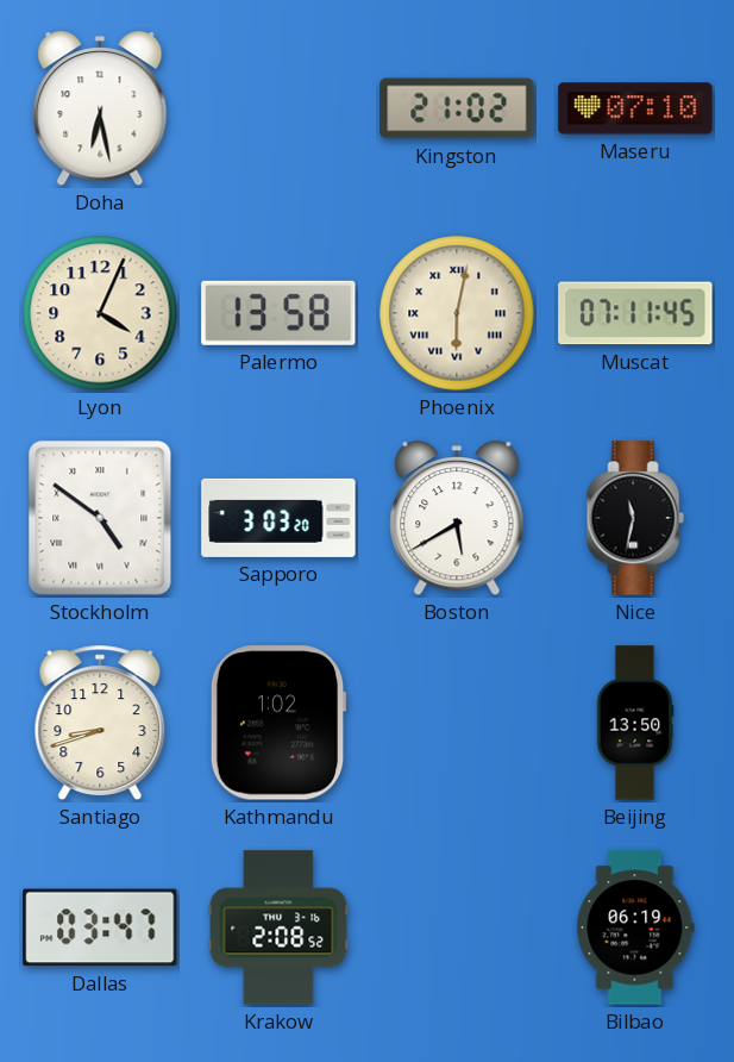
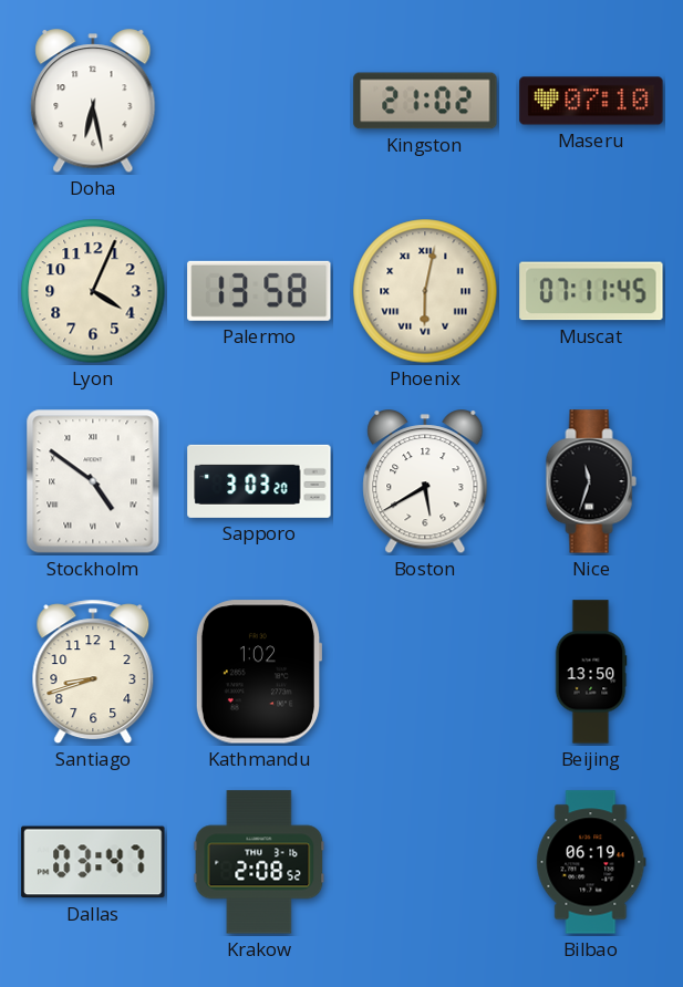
Nice: 11:32 -> 11:33
